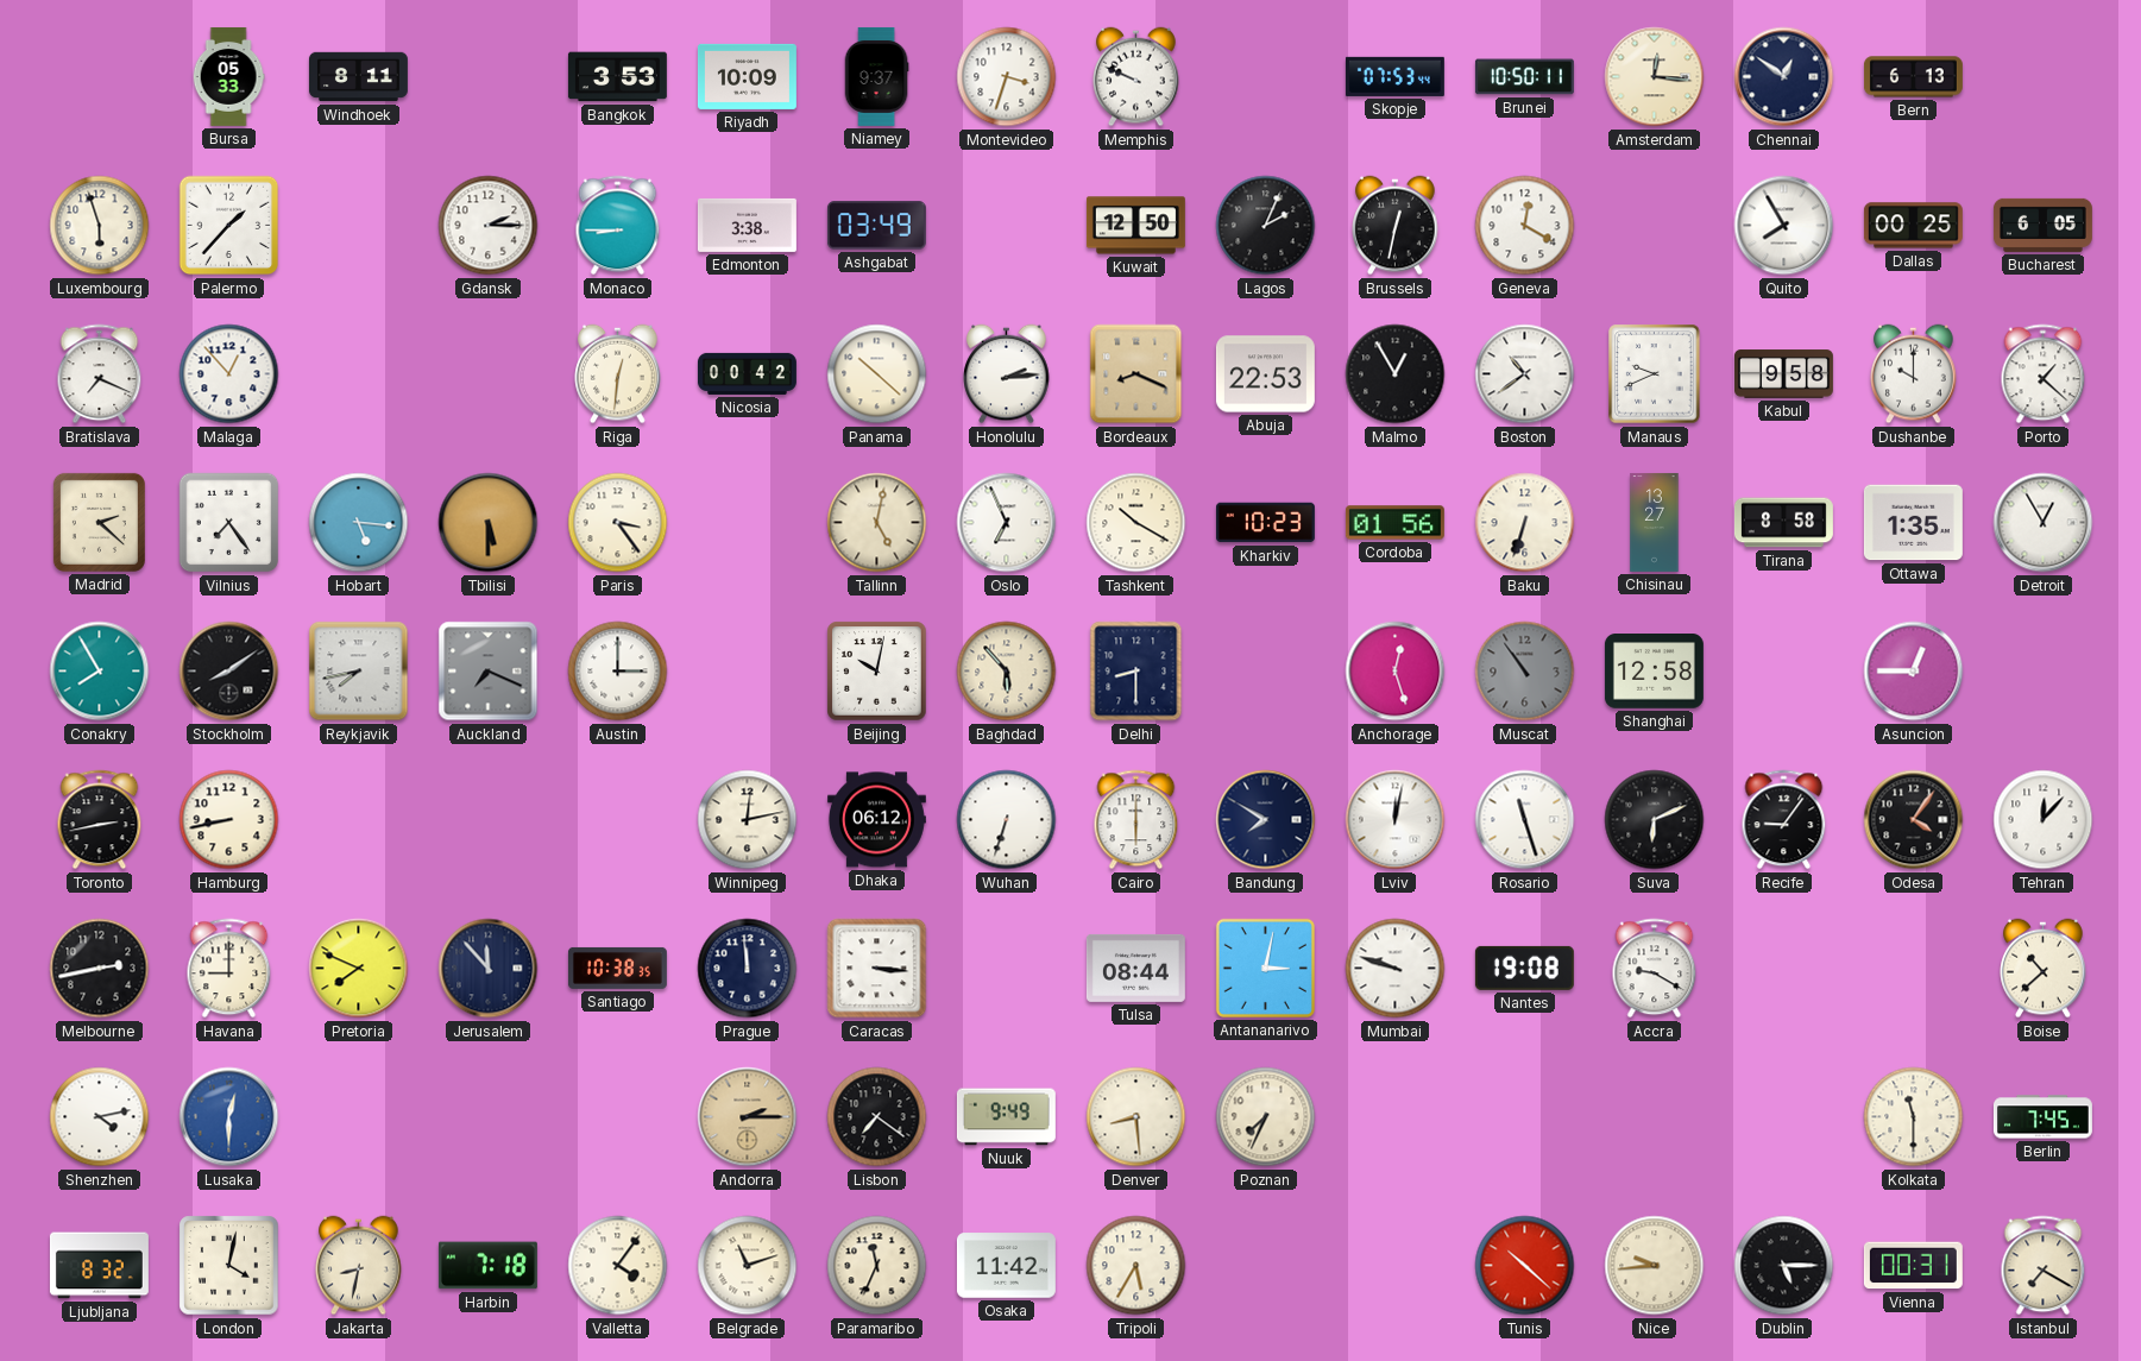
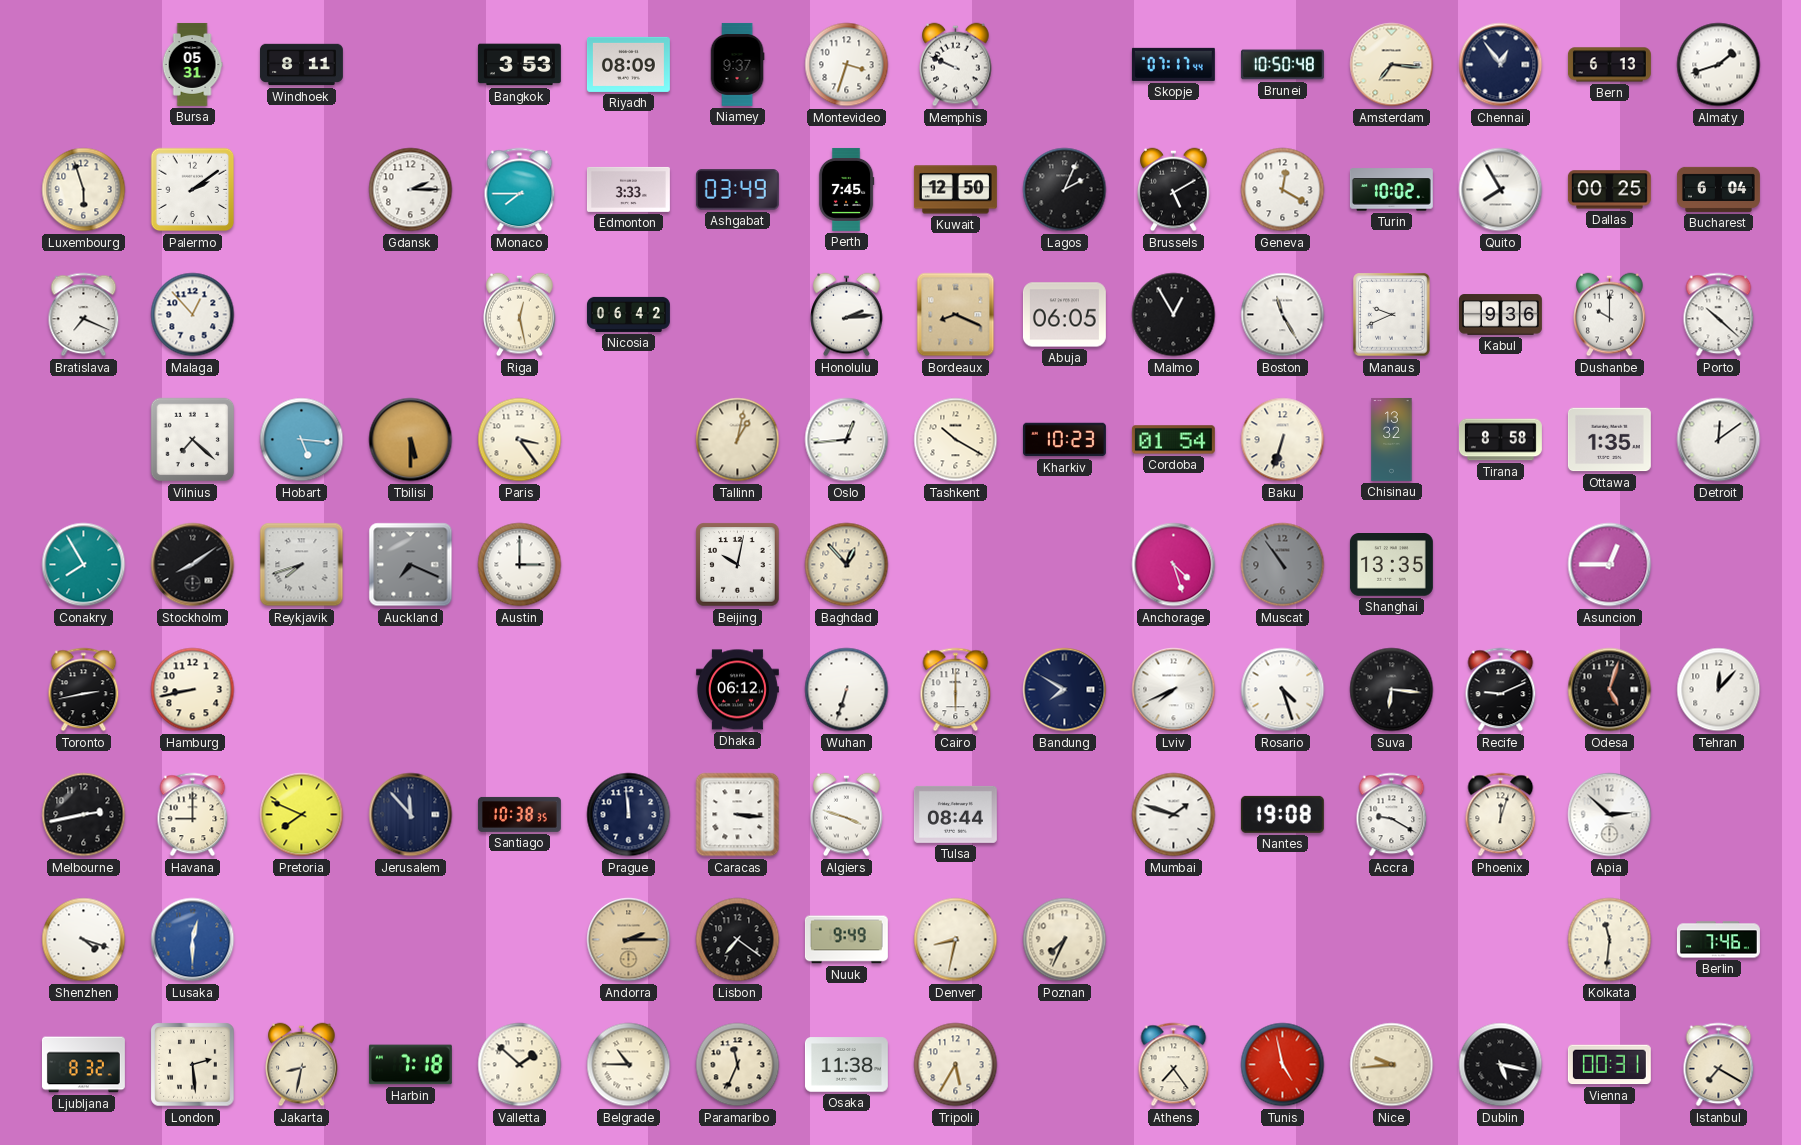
Bursa: 05:33 -> 05:31
Riyadh: 10:09 -> 08:09
Skopje: 07:53 -> 07:17
Brunei: 10:50:11 -> 10:50:48
Amsterdam: 12:16 -> 7:16
Chennai: 12:51 -> 12:54
Almaty: none -> 1:42
Palermo: 1:37 -> 2:09
Monaco: 8:45 -> 7:45
Edmonton: 3:38 -> 3:33
Perth: none -> 7:45
Brussels: 12:32 -> 5:10
Turin: none -> 10:02
Bucharest: 6:05 -> 6:04
Riga: 12:31 -> 12:28
Nicosia: 00:42 -> 06:42
Panama: 10:22 -> none
Abuja: 22:53 -> 06:05
Boston: 10:39 -> 11:25
Kabul: 9:58 -> 9:36
Porto: 1:22 -> 10:22
Madrid: 2:22 -> none
Vilnius: 7:24 -> 7:22
Tallinn: 5:02 -> 1:02
Oslo: 6:56 -> 12:44
Cordoba: 01:56 -> 01:54
Chisinau: 13:27 -> 13:32
Detroit: 12:55 -> 12:09
Reykjavik: 7:43 -> 7:42
Baghdad: 5:53 -> 12:53
Delhi: 8:30 -> none
Anchorage: 12:27 -> 4:27
Shanghai: 12:58 -> 13:35
Winnipeg: 12:13 -> none
Lviv: 12:02 -> 7:41
Rosario: 11:27 -> 4:27
Suva: 6:11 -> 6:16
Recife: 9:06 -> 9:11
Odesa: 4:06 -> 5:03
Algiers: none -> 3:48
Antananarivo: 3:02 -> none
Mumbai: 9:48 -> 1:48
Phoenix: none -> 12:03
Apia: none -> 2:52
Boise: 10:38 -> none
Shenzhen: 4:13 -> 4:18
Denver: 8:29 -> 8:32
Kolkata: 11:30 -> 11:31
Berlin: 7:45 -> 7:46
London: 4:02 -> 2:29
Valletta: 4:06 -> 1:52
Belgrade: 11:12 -> 10:45
Osaka: 11:42 -> 11:38
Athens: none -> 7:24
Tunis: 10:22 -> 4:58
Dublin: 5:15 -> 5:17
